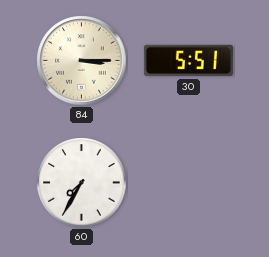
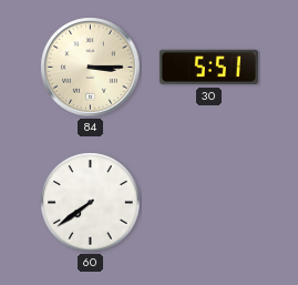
60: 7:35 -> 7:39
